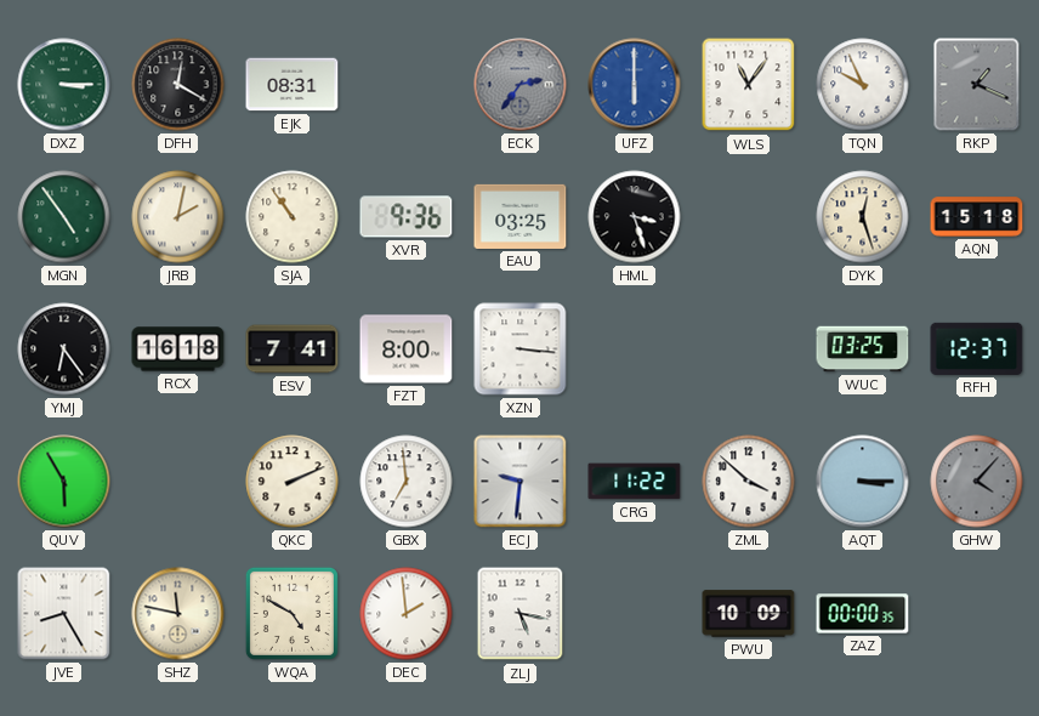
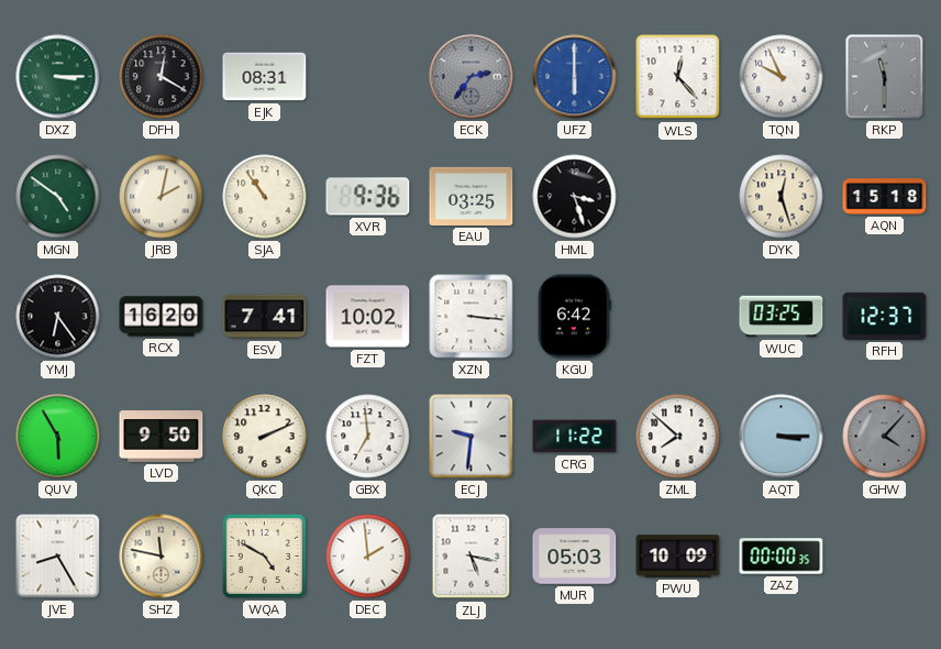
WLS: 11:06 -> 12:23
RKP: 1:19 -> 11:30
MGN: 4:54 -> 4:51
RCX: 16:18 -> 16:20
FZT: 8:00 -> 10:02
KGU: none -> 6:42
LVD: none -> 9:50
ZML: 3:52 -> 7:52
MUR: none -> 05:03
